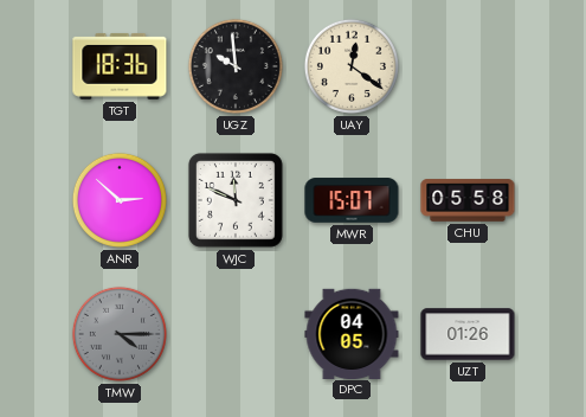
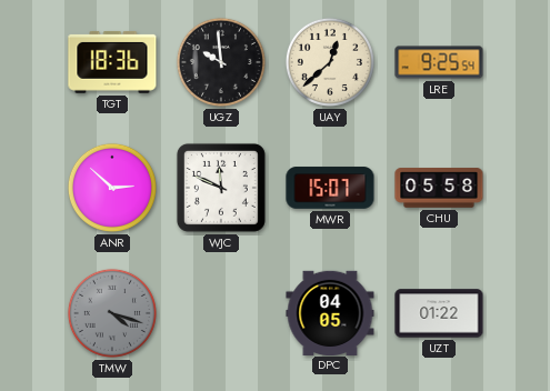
UAY: 12:21 -> 12:38
LRE: none -> 9:25
TMW: 4:15 -> 4:18
UZT: 01:26 -> 01:22
